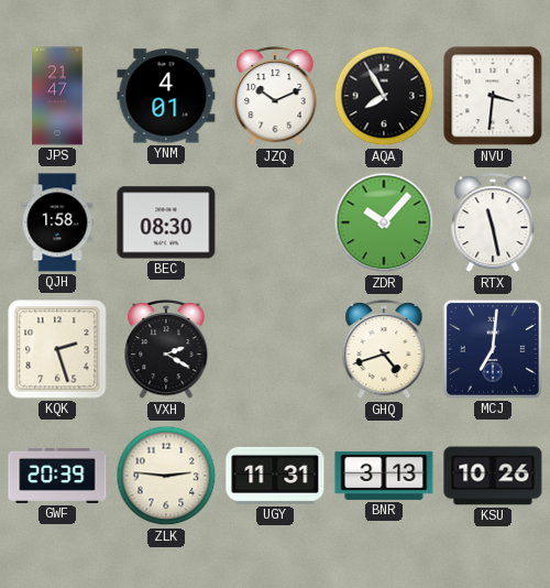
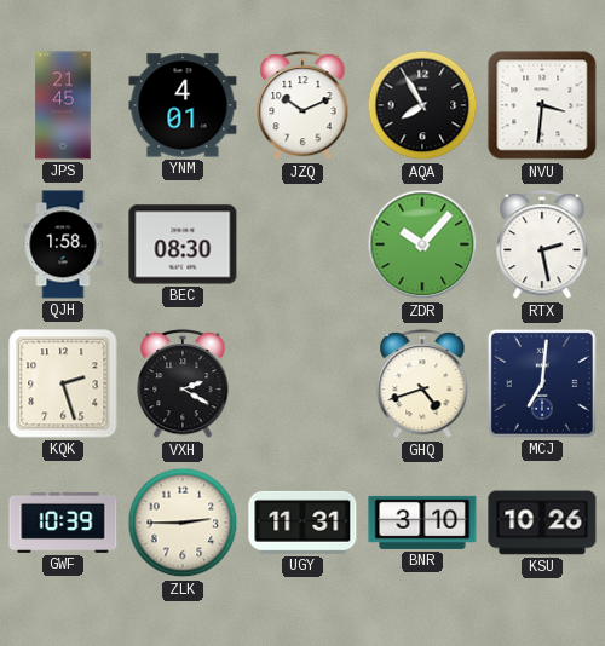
JPS: 21:47 -> 21:45
RTX: 11:28 -> 2:28
GWF: 20:39 -> 10:39
ZLK: 2:46 -> 2:45
BNR: 3:13 -> 3:10
